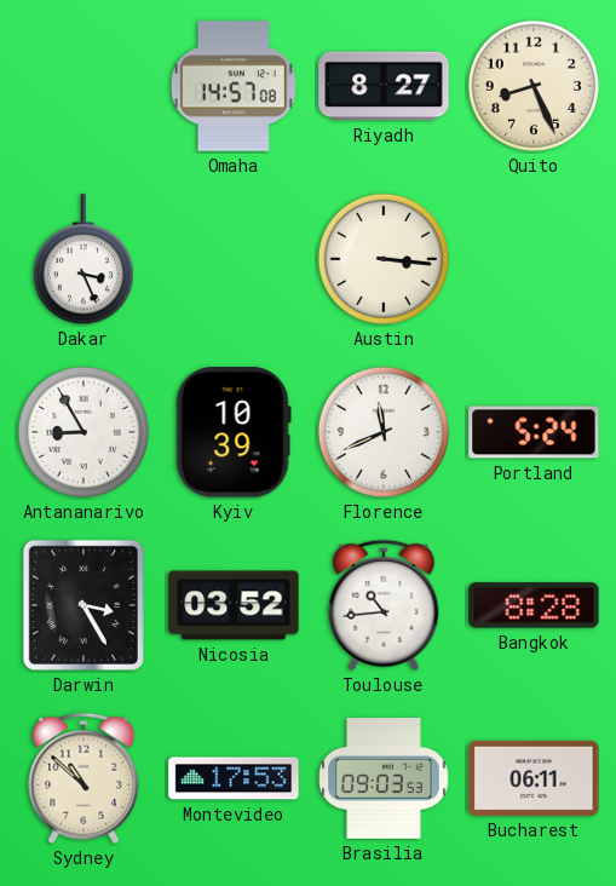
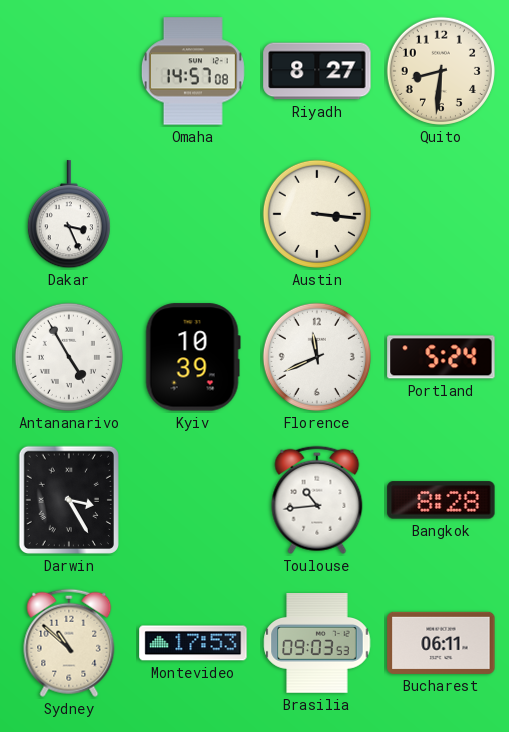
Quito: 8:26 -> 8:31
Antananarivo: 8:55 -> 4:55
Nicosia: 03:52 -> none
